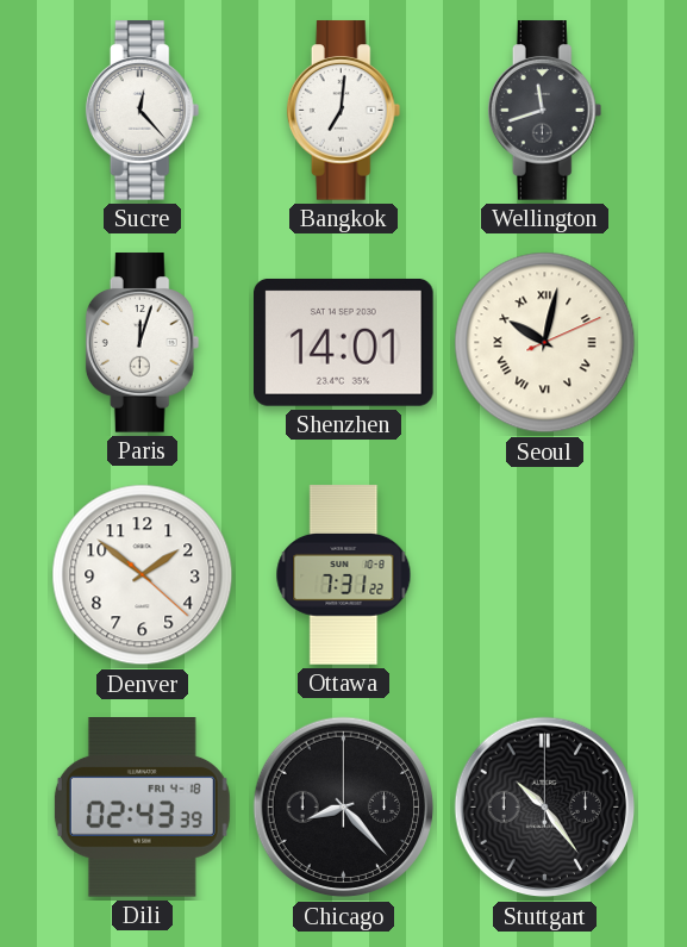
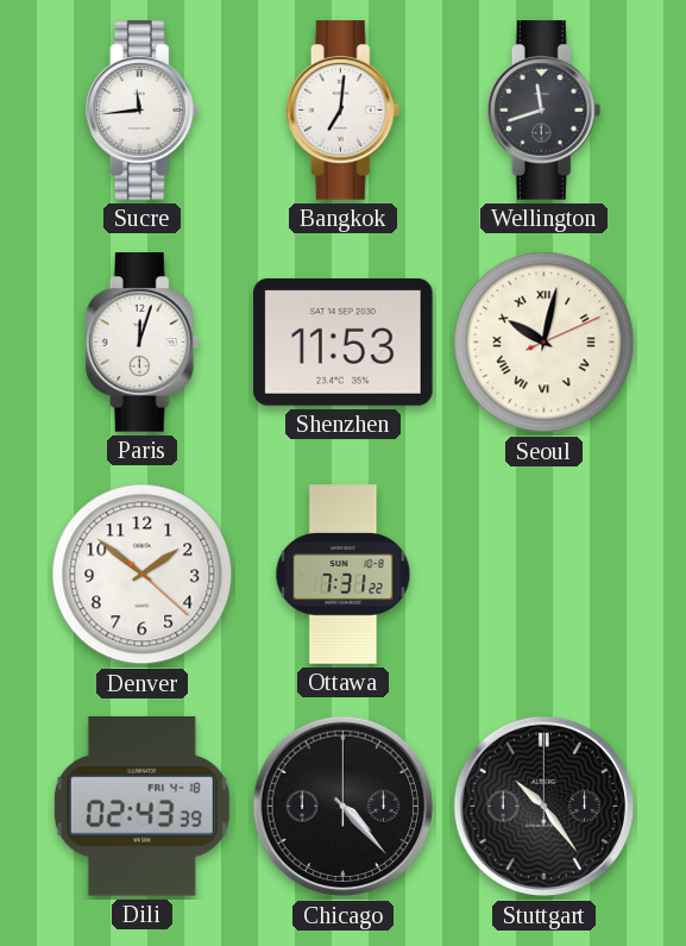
Sucre: 12:23 -> 11:44
Shenzhen: 14:01 -> 11:53
Chicago: 8:23 -> 4:23
